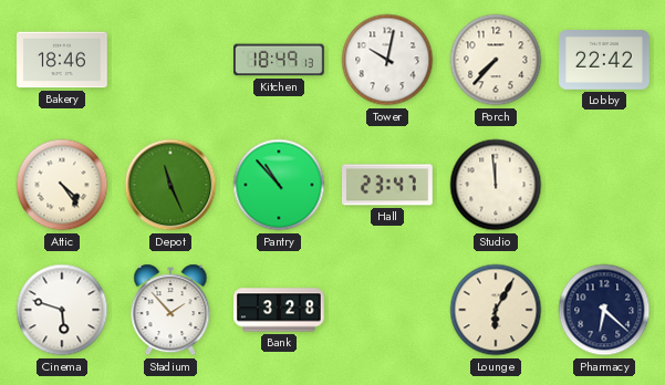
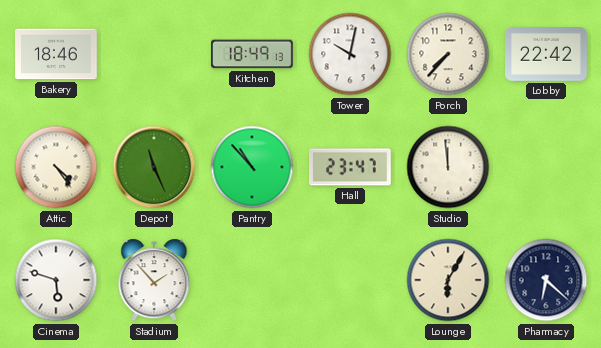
Bank: 3:28 -> none
